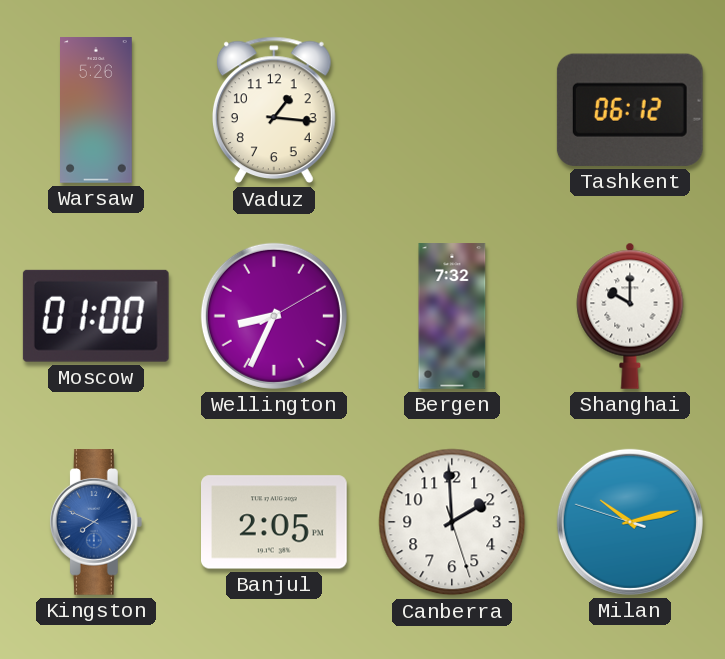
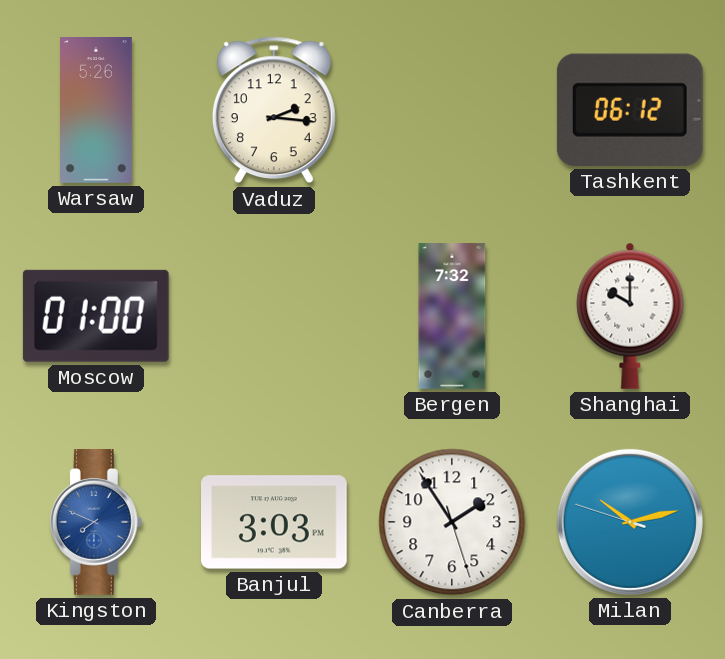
Vaduz: 1:16 -> 2:16
Wellington: 8:34 -> none
Banjul: 2:05 -> 3:03
Canberra: 1:59 -> 1:54
